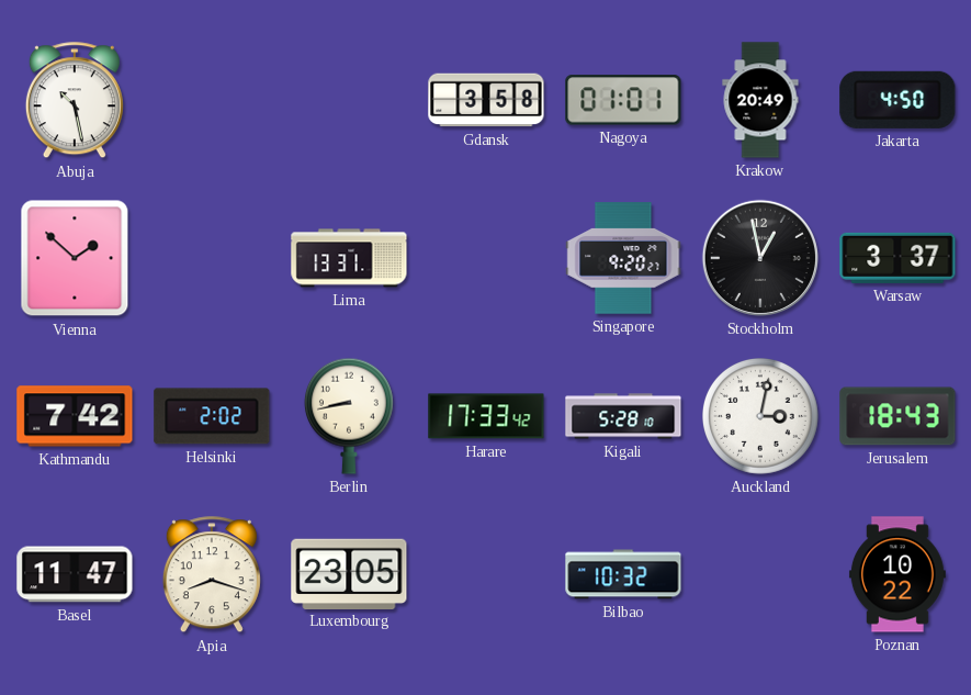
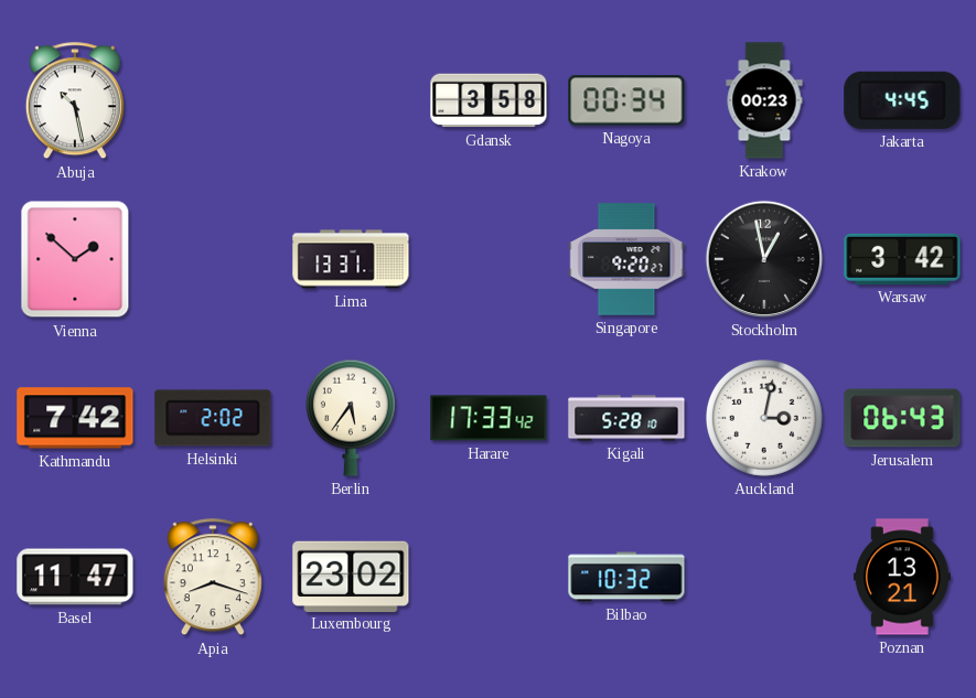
Nagoya: 01:01 -> 00:34
Krakow: 20:49 -> 00:23
Jakarta: 4:50 -> 4:45
Warsaw: 3:37 -> 3:42
Berlin: 8:43 -> 5:36
Jerusalem: 18:43 -> 06:43
Luxembourg: 23:05 -> 23:02
Poznan: 10:22 -> 13:21
